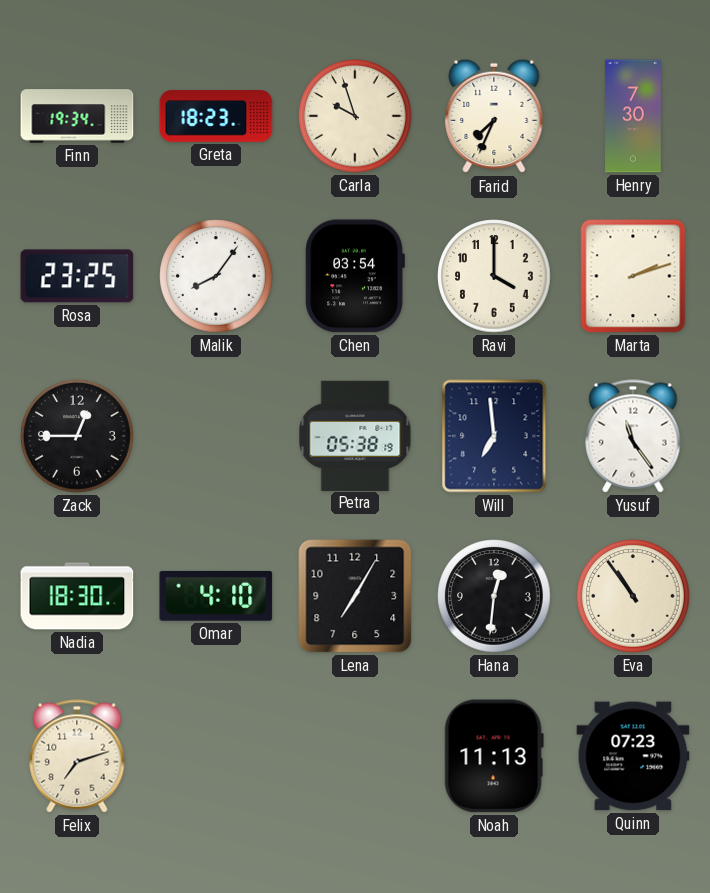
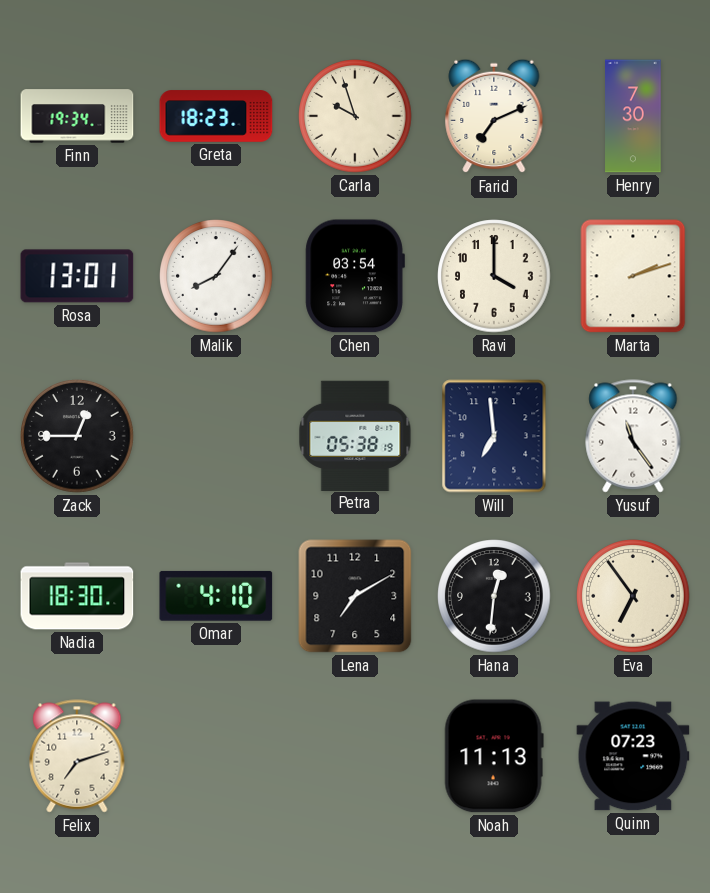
Farid: 7:34 -> 7:11
Rosa: 23:25 -> 13:01
Lena: 7:05 -> 7:10
Eva: 10:54 -> 6:54
